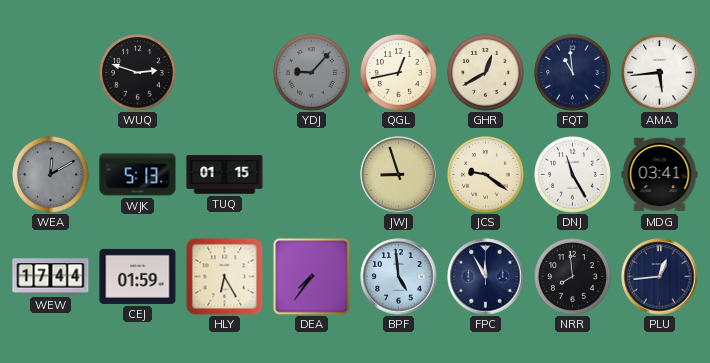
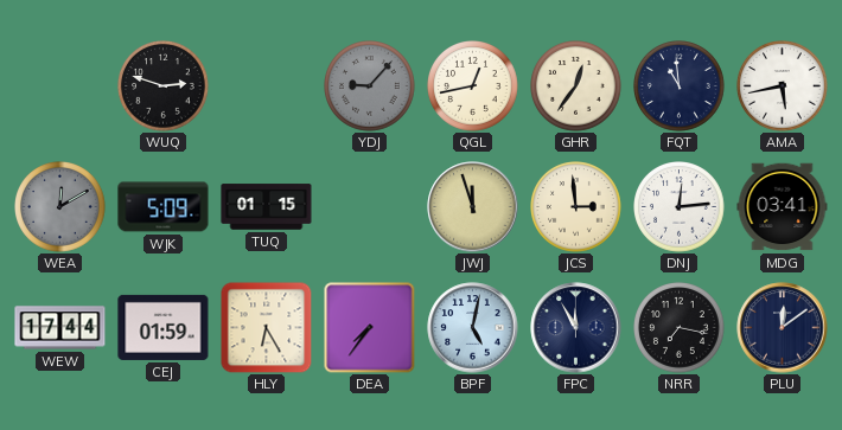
GHR: 12:40 -> 12:36
AMA: 5:44 -> 5:43
WJK: 5:13 -> 5:09
JWJ: 8:57 -> 11:57
JCS: 9:21 -> 2:59
DNJ: 11:25 -> 12:14
BPF: 4:59 -> 5:02
NRR: 7:59 -> 7:17
PLU: 12:44 -> 12:09
